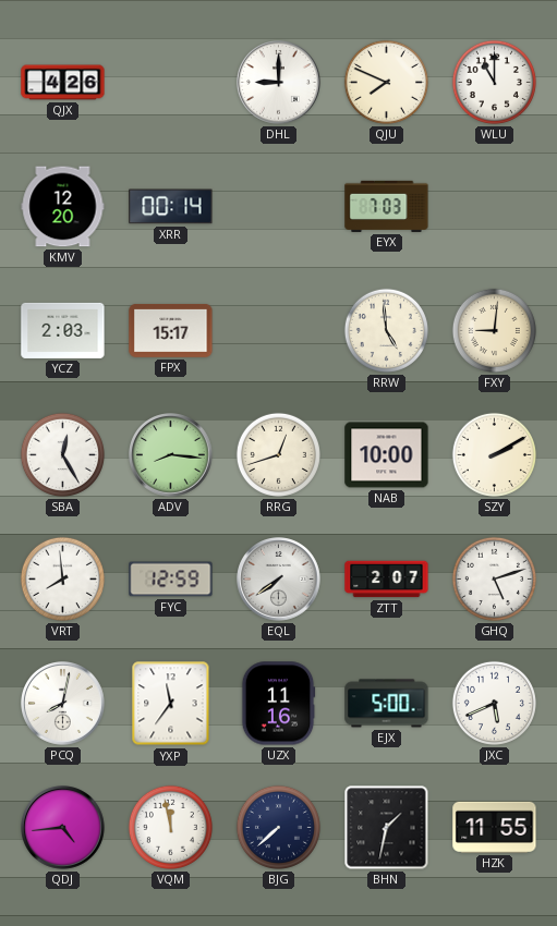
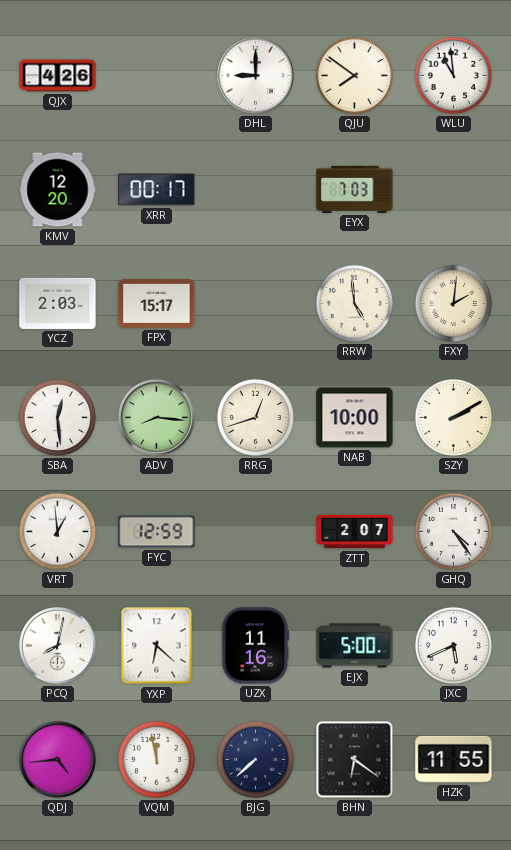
QJU: 7:49 -> 7:51
WLU: 11:00 -> 10:59
XRR: 00:14 -> 00:17
FXY: 9:01 -> 2:01
SBA: 12:25 -> 12:29
VRT: 7:59 -> 12:59
EQL: 7:39 -> none
GHQ: 5:12 -> 4:24
YXP: 11:36 -> 6:22
BHN: 1:32 -> 6:21
